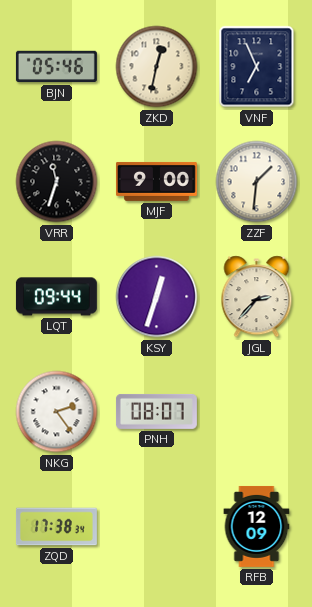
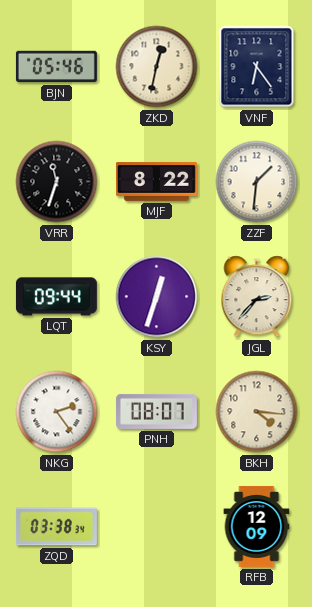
VNF: 6:56 -> 6:24
MJF: 9:00 -> 8:22
BKH: none -> 4:16
ZQD: 17:38 -> 03:38
